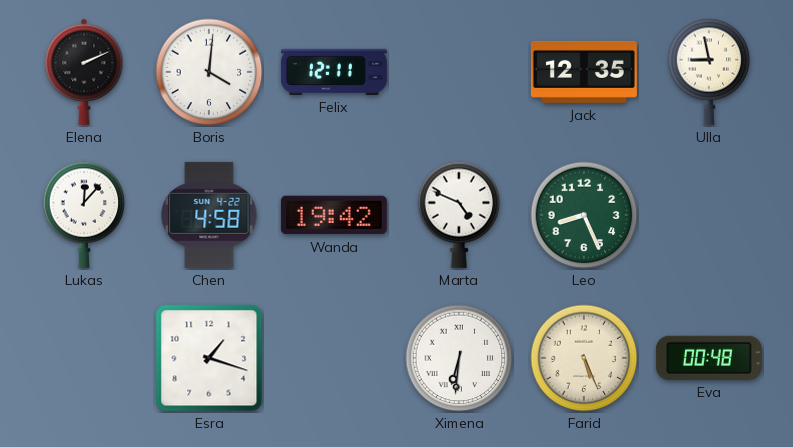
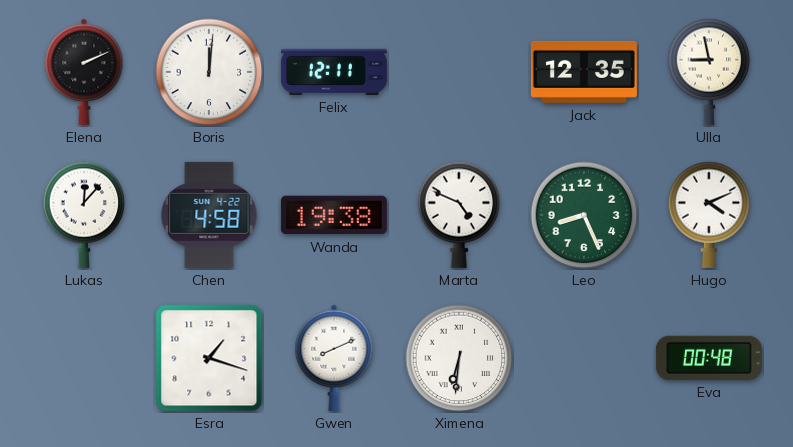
Boris: 4:01 -> 12:01
Wanda: 19:42 -> 19:38
Hugo: none -> 4:11
Gwen: none -> 8:11
Farid: 5:26 -> none
